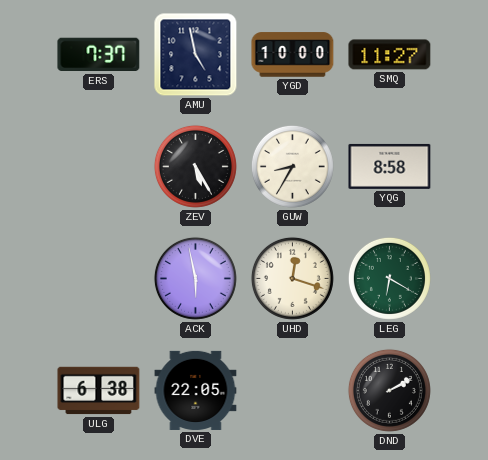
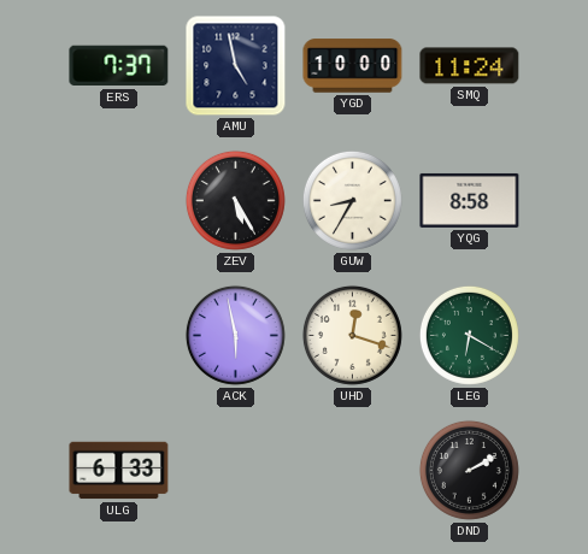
SMQ: 11:27 -> 11:24
ULG: 6:38 -> 6:33
DVE: 22:05 -> none
